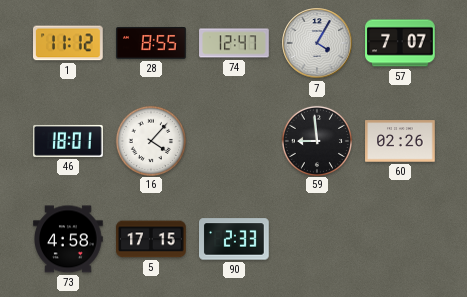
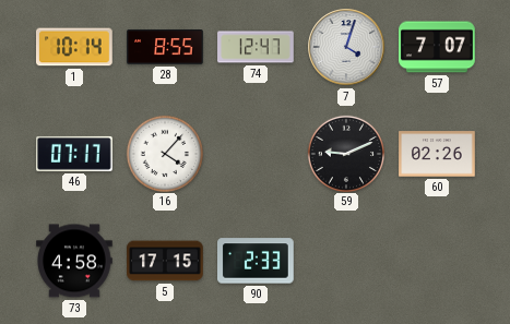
1: 11:12 -> 10:14
7: 4:05 -> 4:03
46: 18:01 -> 07:17
59: 8:59 -> 9:11
